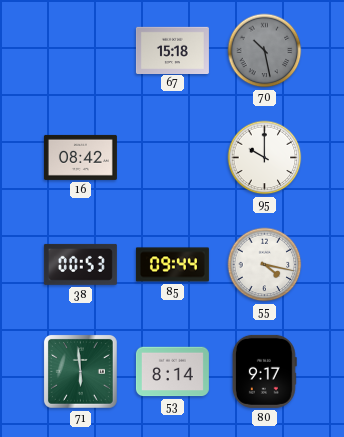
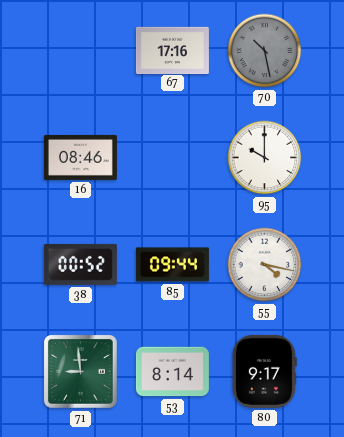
67: 15:18 -> 17:16
16: 08:42 -> 08:46
38: 00:53 -> 00:52
71: 5:59 -> 8:59
